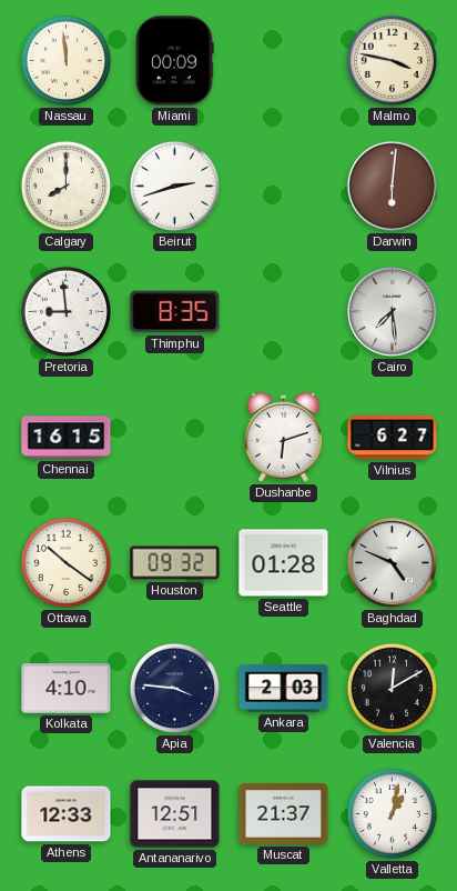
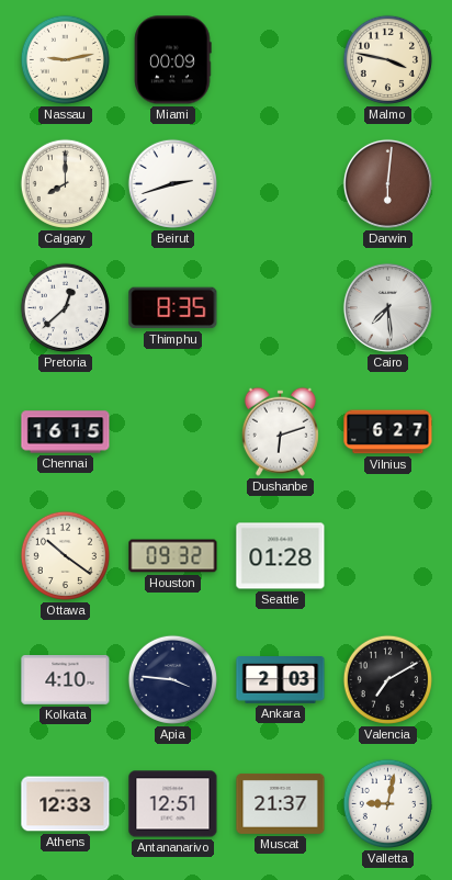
Nassau: 11:59 -> 9:13
Pretoria: 8:59 -> 12:38
Baghdad: 4:49 -> none
Valencia: 12:10 -> 7:10
Valletta: 1:02 -> 9:02
